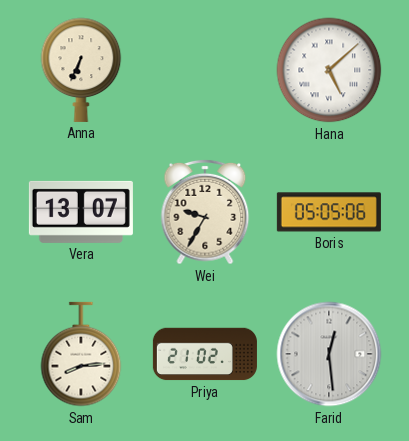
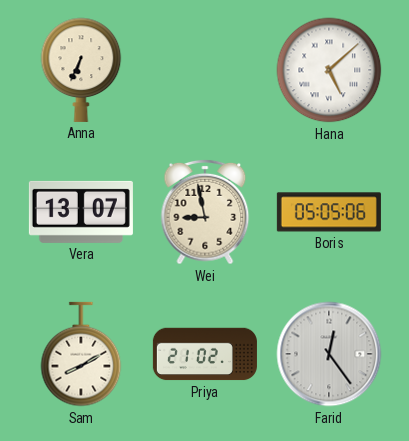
Wei: 9:35 -> 8:58
Sam: 8:14 -> 8:10
Farid: 12:29 -> 12:24
